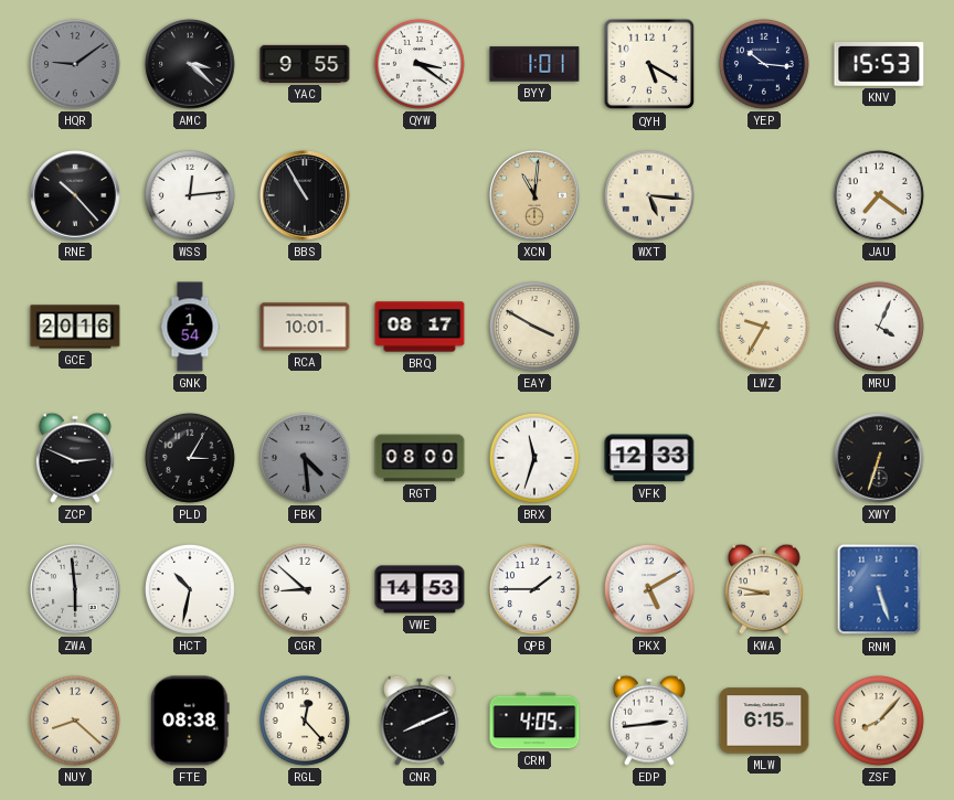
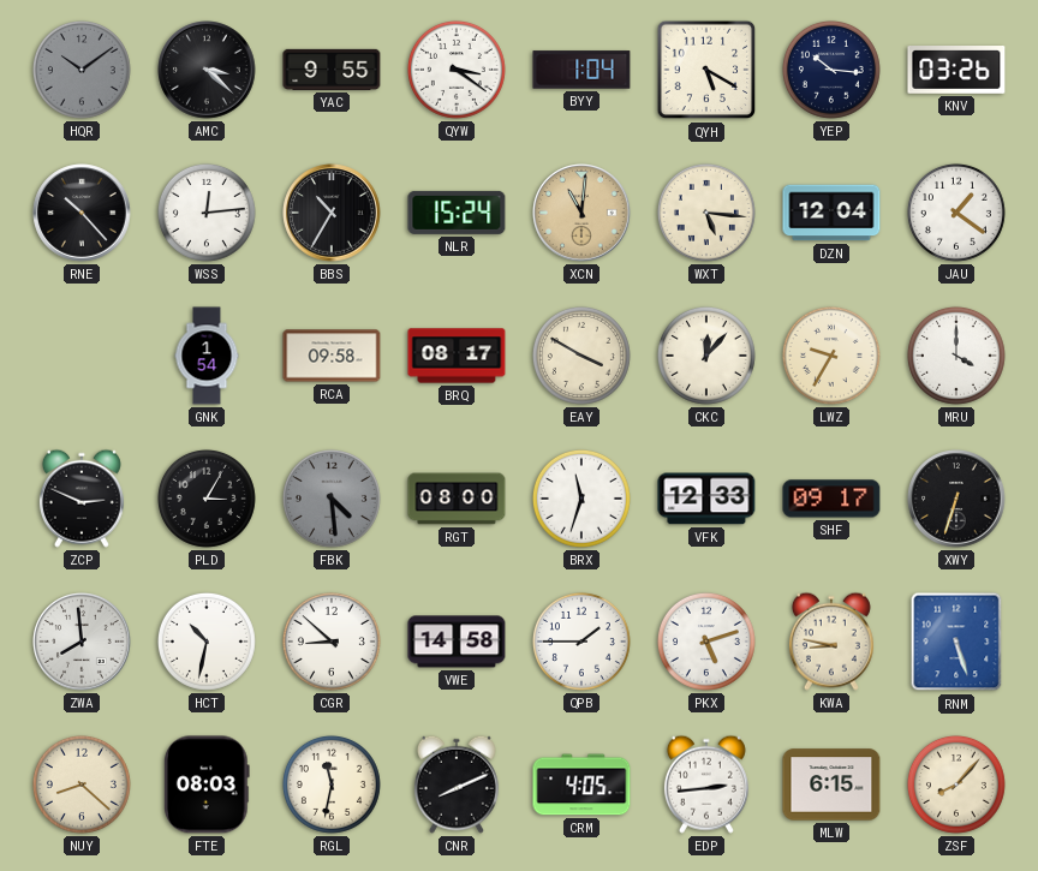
HQR: 9:09 -> 10:09
BYY: 1:01 -> 1:04
KNV: 15:53 -> 03:26
BBS: 10:55 -> 10:35
NLR: none -> 15:24
DZN: none -> 12:04
JAU: 7:21 -> 1:21
GCE: 20:16 -> none
RCA: 10:01 -> 09:58
CKC: none -> 12:07
MRU: 4:04 -> 4:00
SHF: none -> 09:17
ZWA: 5:59 -> 7:59
VWE: 14:53 -> 14:58
PKX: 5:10 -> 5:12
FTE: 08:38 -> 08:03
RGL: 12:23 -> 11:32
